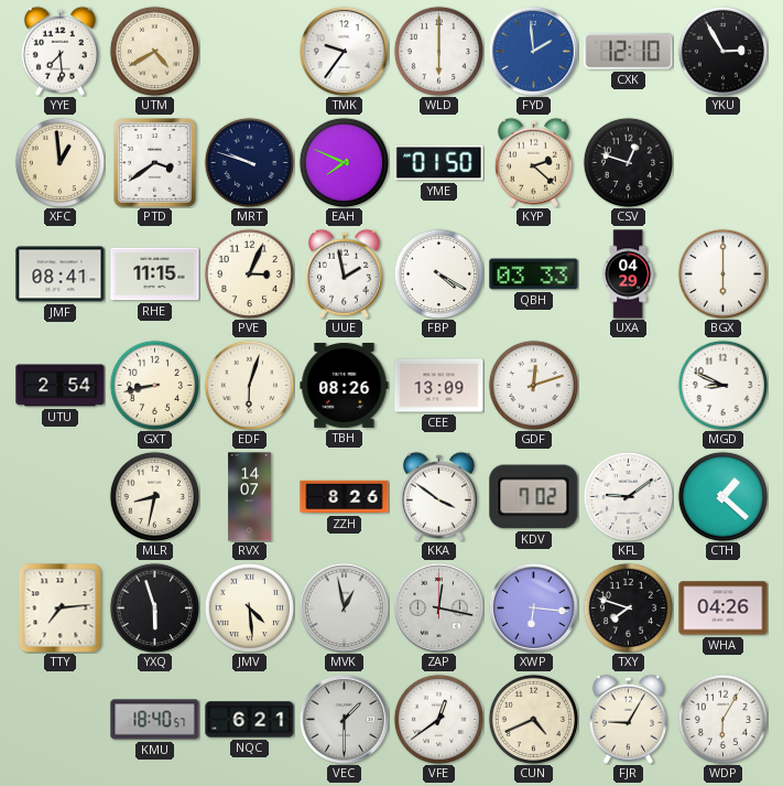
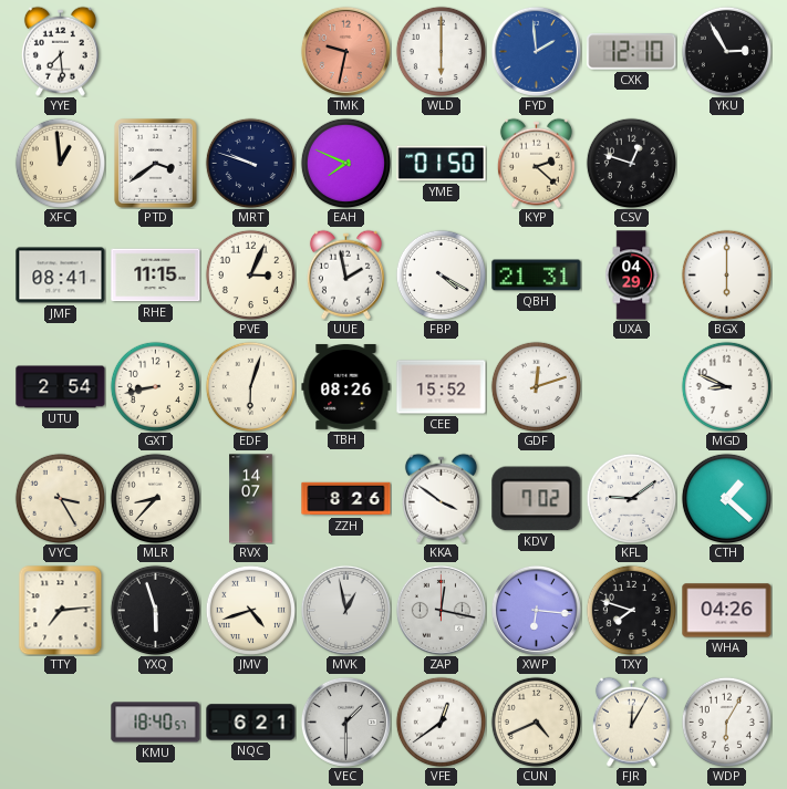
UTM: 4:40 -> none
TMK: 9:36 -> 9:32
TMK dial: white -> salmon
QBH: 03:33 -> 21:31
CEE: 13:09 -> 15:52
VYC: none -> 3:25
MLR: 8:32 -> 8:37
JMV: 4:29 -> 4:42
FJR: 9:05 -> 12:05
